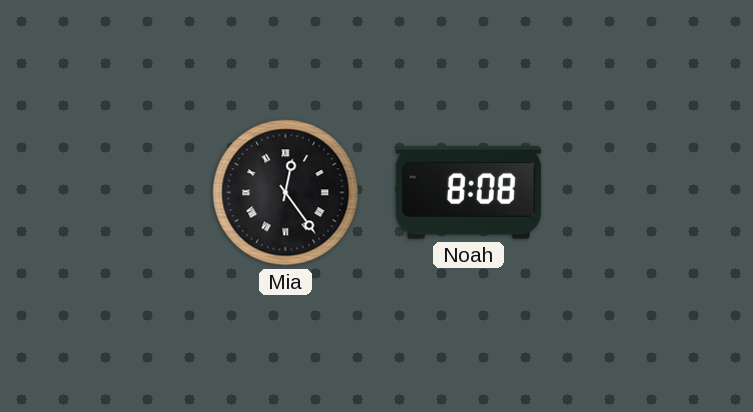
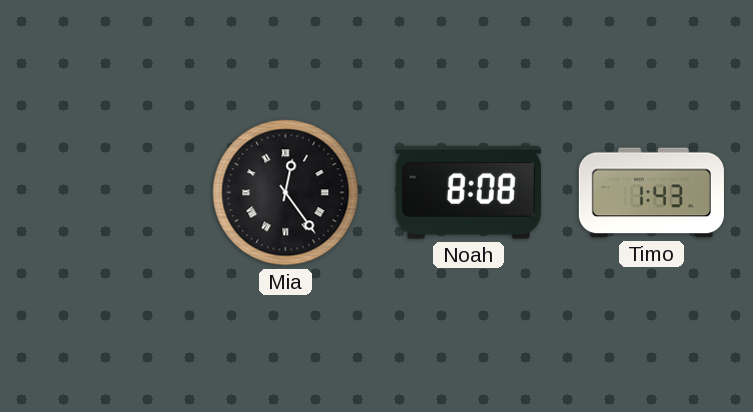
Timo: none -> 1:43
